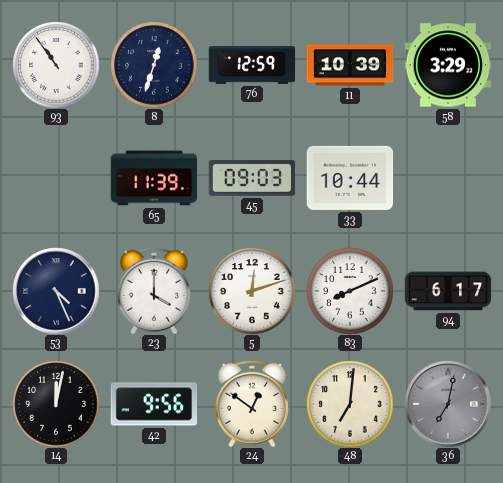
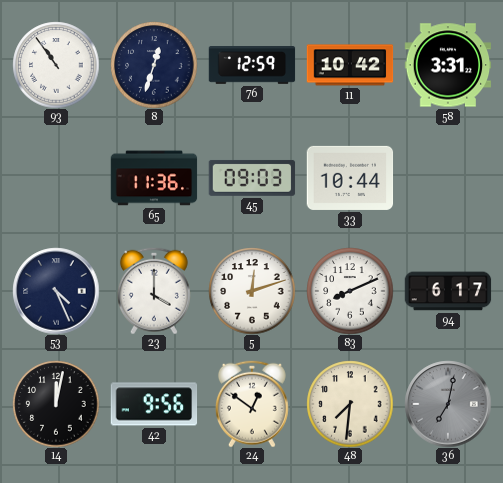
11: 10:39 -> 10:42
58: 3:29 -> 3:31
65: 11:39 -> 11:36
48: 7:01 -> 7:31
